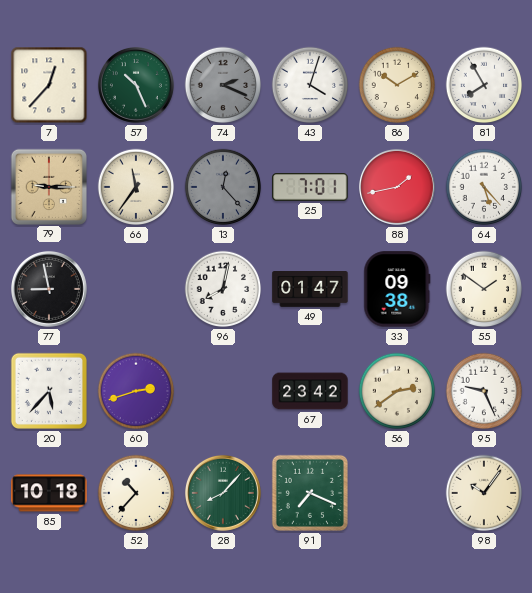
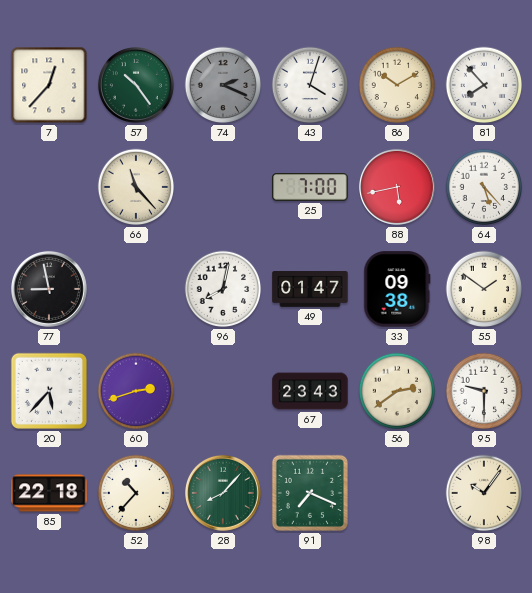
57: 10:26 -> 10:24
81: 7:55 -> 7:53
79: 9:15 -> none
66: 11:36 -> 11:23
13: 12:23 -> none
25: 7:01 -> 7:00
88: 1:43 -> 5:43
67: 23:42 -> 23:43
95: 9:26 -> 9:30
85: 10:18 -> 22:18
